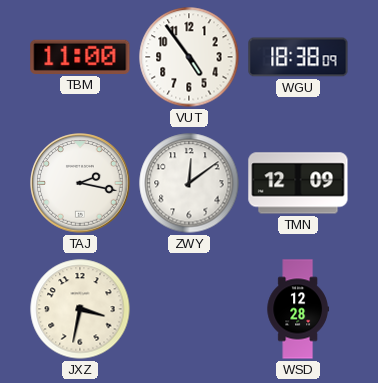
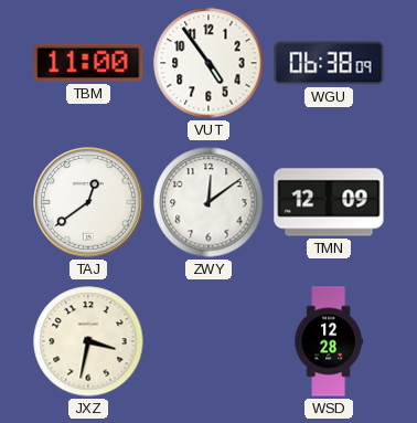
WGU: 18:38 -> 06:38
TAJ: 2:17 -> 12:39
